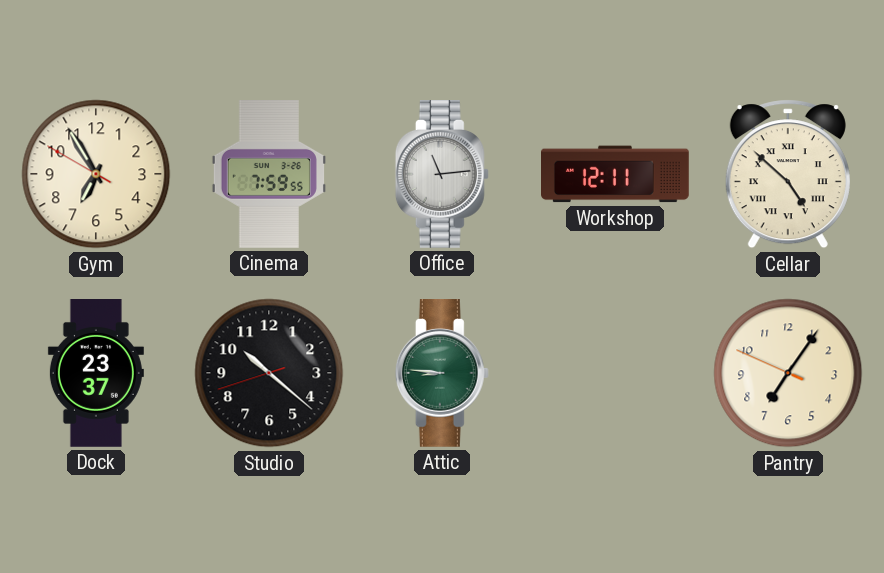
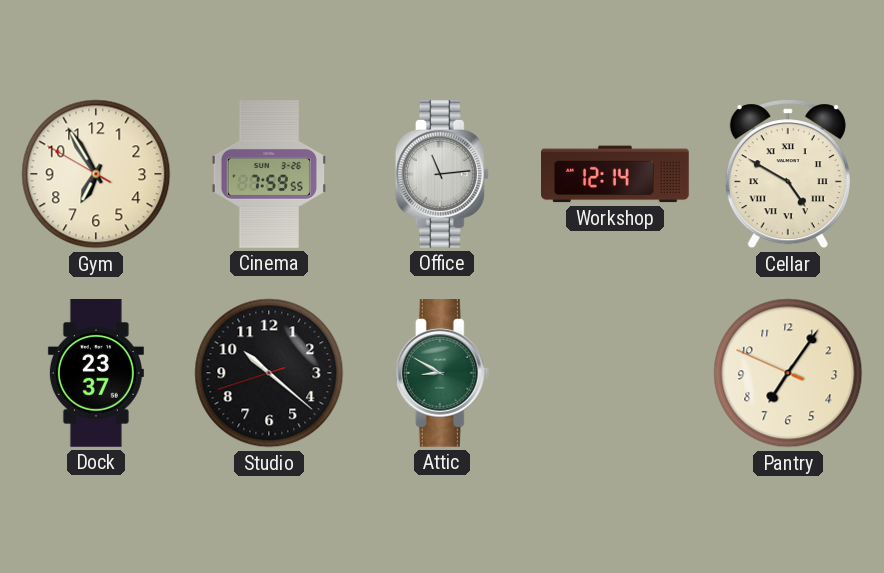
Workshop: 12:11 -> 12:14
Cellar: 4:52 -> 4:50
Attic: 8:46 -> 8:50
